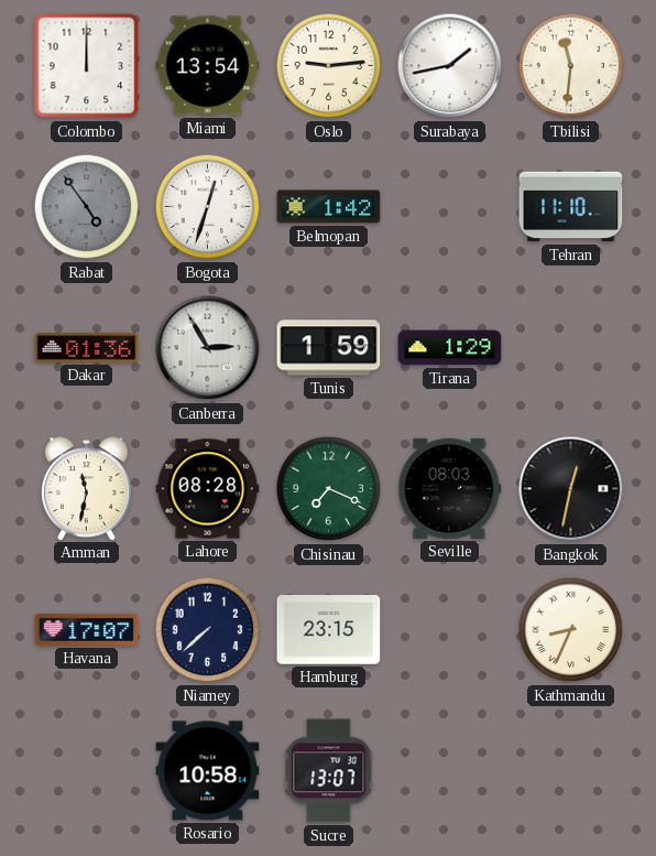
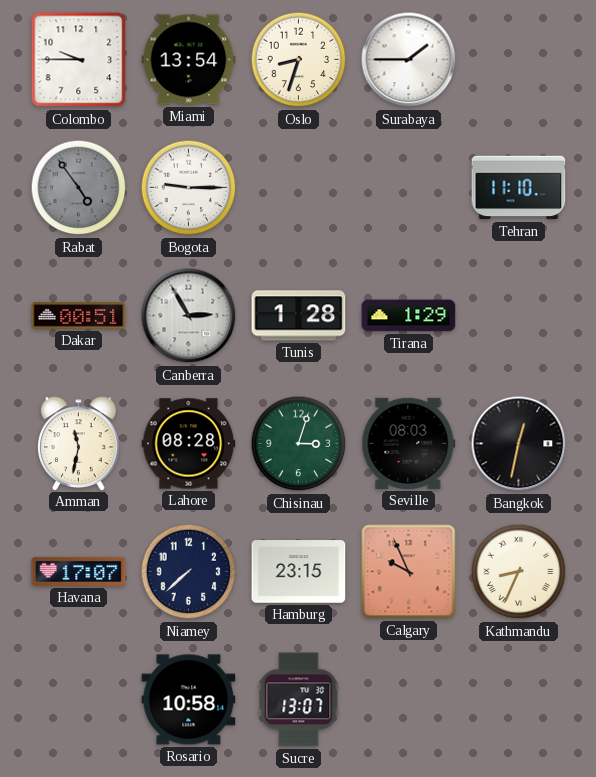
Colombo: 12:00 -> 9:45
Oslo: 9:14 -> 8:33
Surabaya: 1:43 -> 1:45
Tbilisi: 11:31 -> none
Bogota: 12:33 -> 9:15
Belmopan: 1:42 -> none
Dakar: 01:36 -> 00:51
Tunis: 1:59 -> 1:28
Chisinau: 7:19 -> 3:03
Calgary: none -> 9:56
